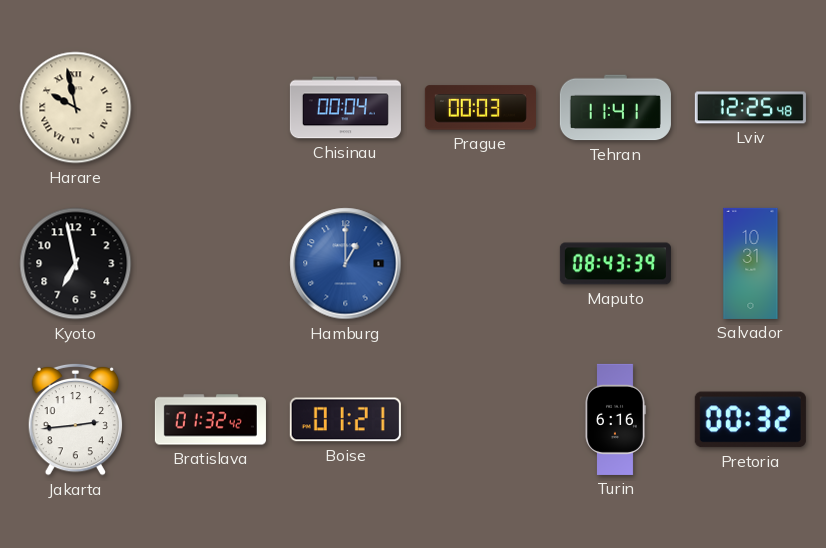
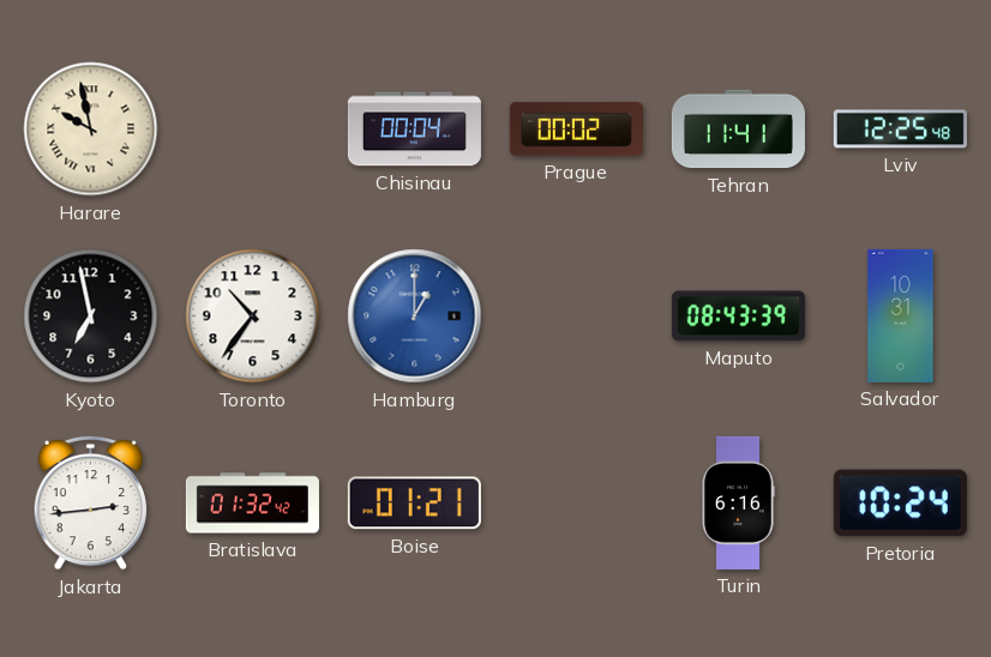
Prague: 00:03 -> 00:02
Toronto: none -> 10:36
Pretoria: 00:32 -> 10:24
